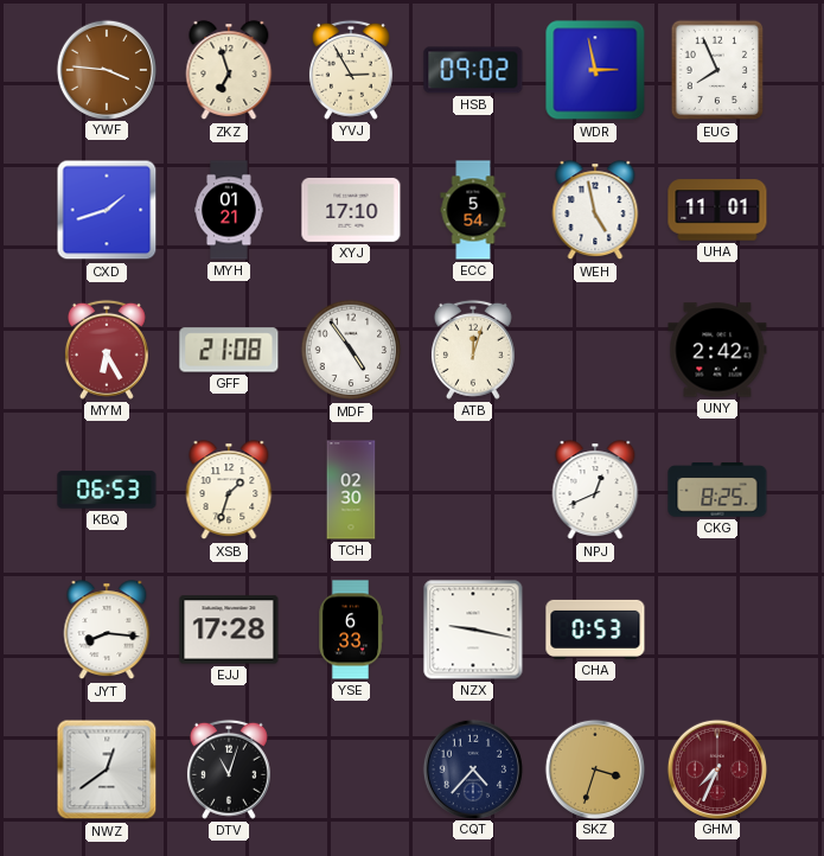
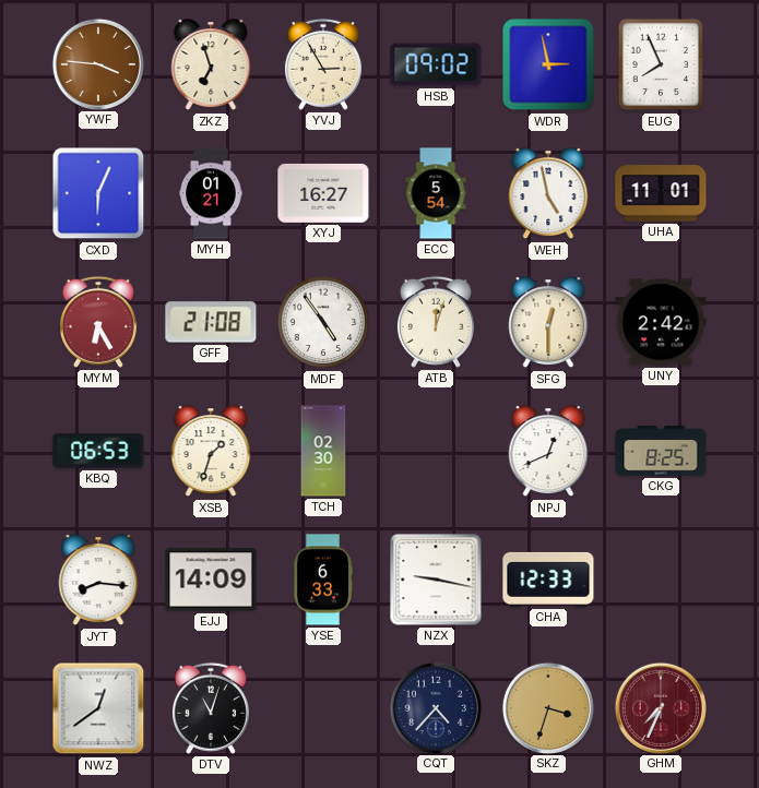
CXD: 1:42 -> 6:04
XYJ: 17:10 -> 16:27
SFG: none -> 12:30
EJJ: 17:28 -> 14:09
CHA: 0:53 -> 12:33
